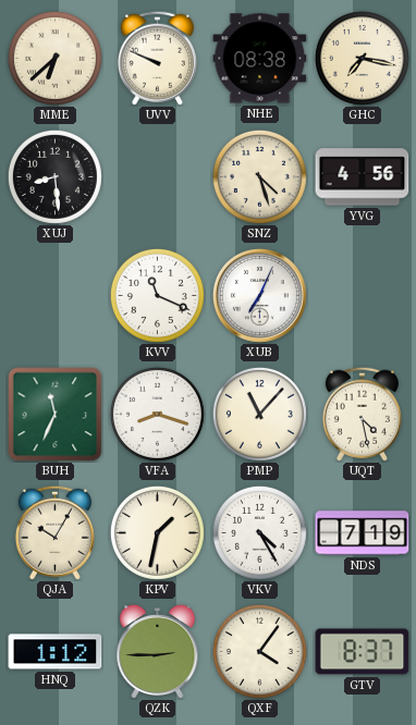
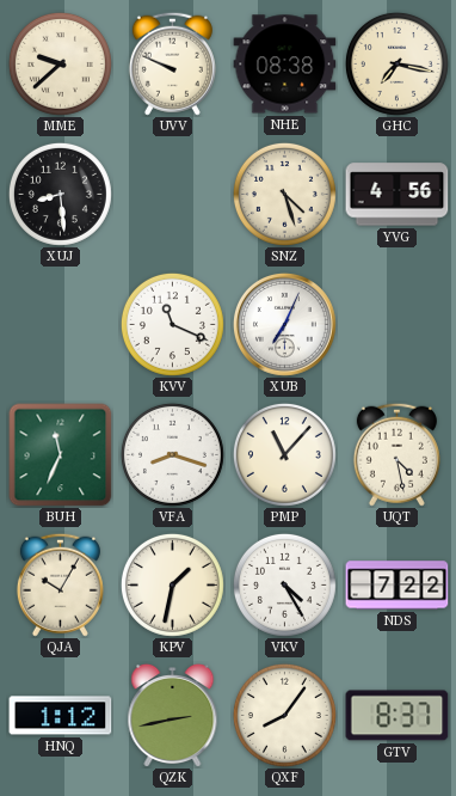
MME: 6:38 -> 9:38
NDS: 7:19 -> 7:22
QZK: 2:45 -> 2:43
QXF: 4:06 -> 8:06
